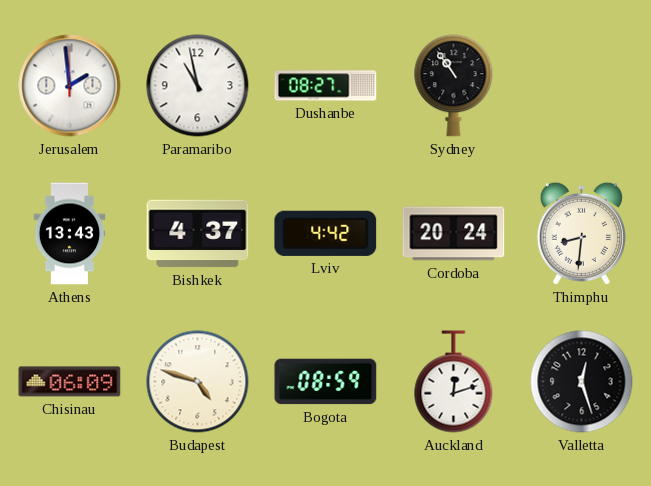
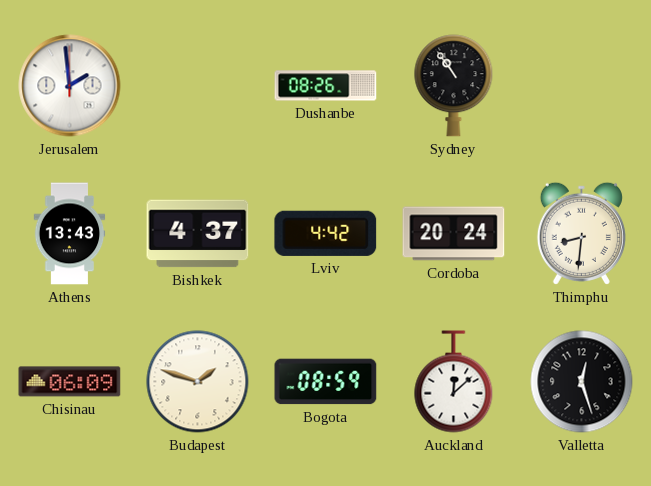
Paramaribo: 10:58 -> none
Dushanbe: 08:27 -> 08:26
Budapest: 4:48 -> 1:48
Auckland: 12:12 -> 12:08
